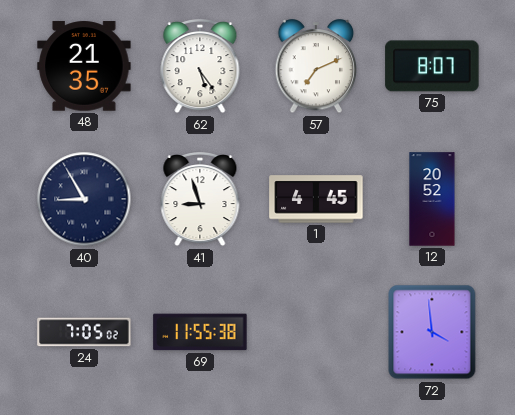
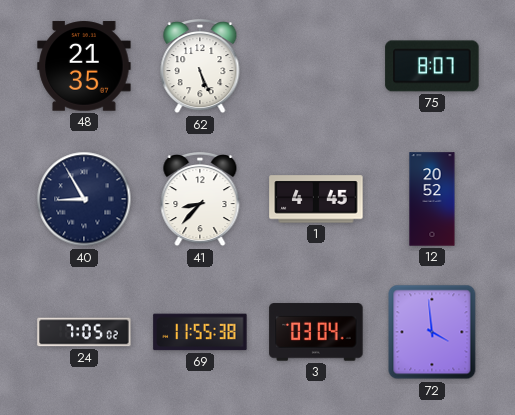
62: 5:24 -> 5:26
57: 7:11 -> none
41: 8:57 -> 8:37
3: none -> 03:04
